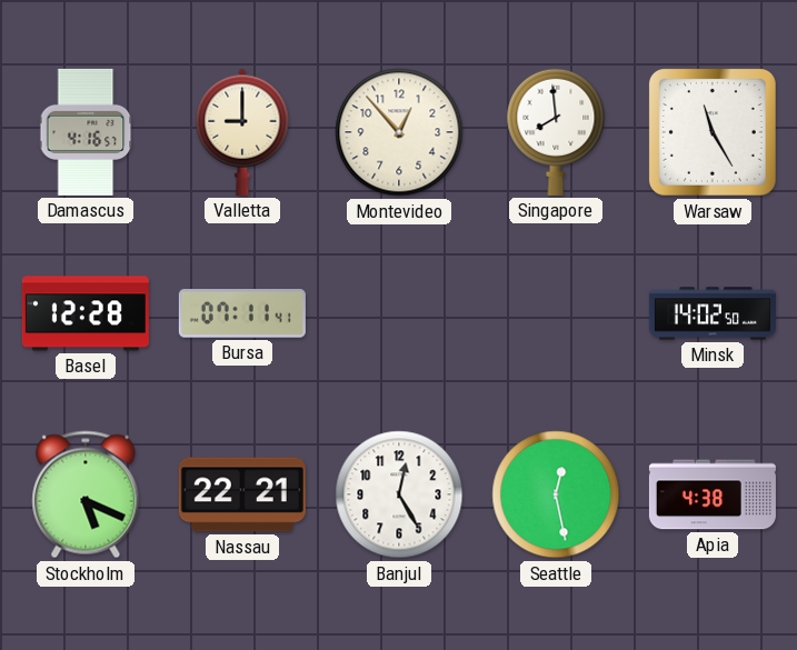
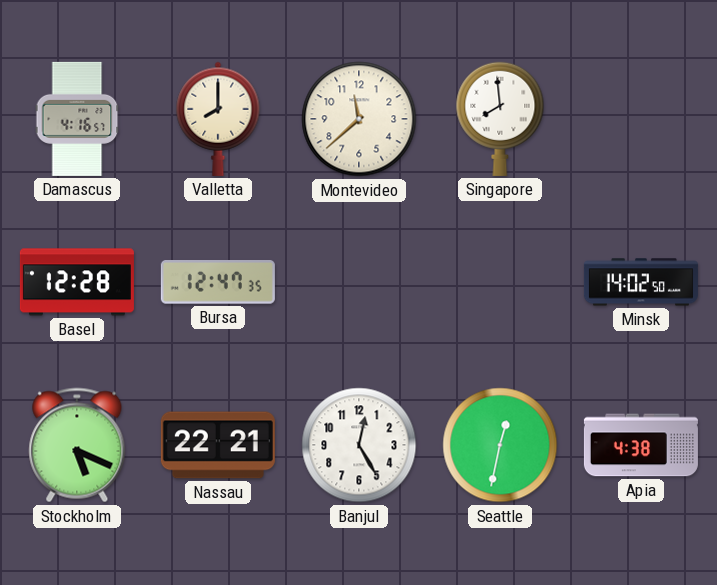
Valletta: 9:00 -> 8:00
Montevideo: 12:53 -> 11:38
Warsaw: 11:25 -> none
Bursa: 07:11 -> 12:47
Seattle: 12:28 -> 12:32
